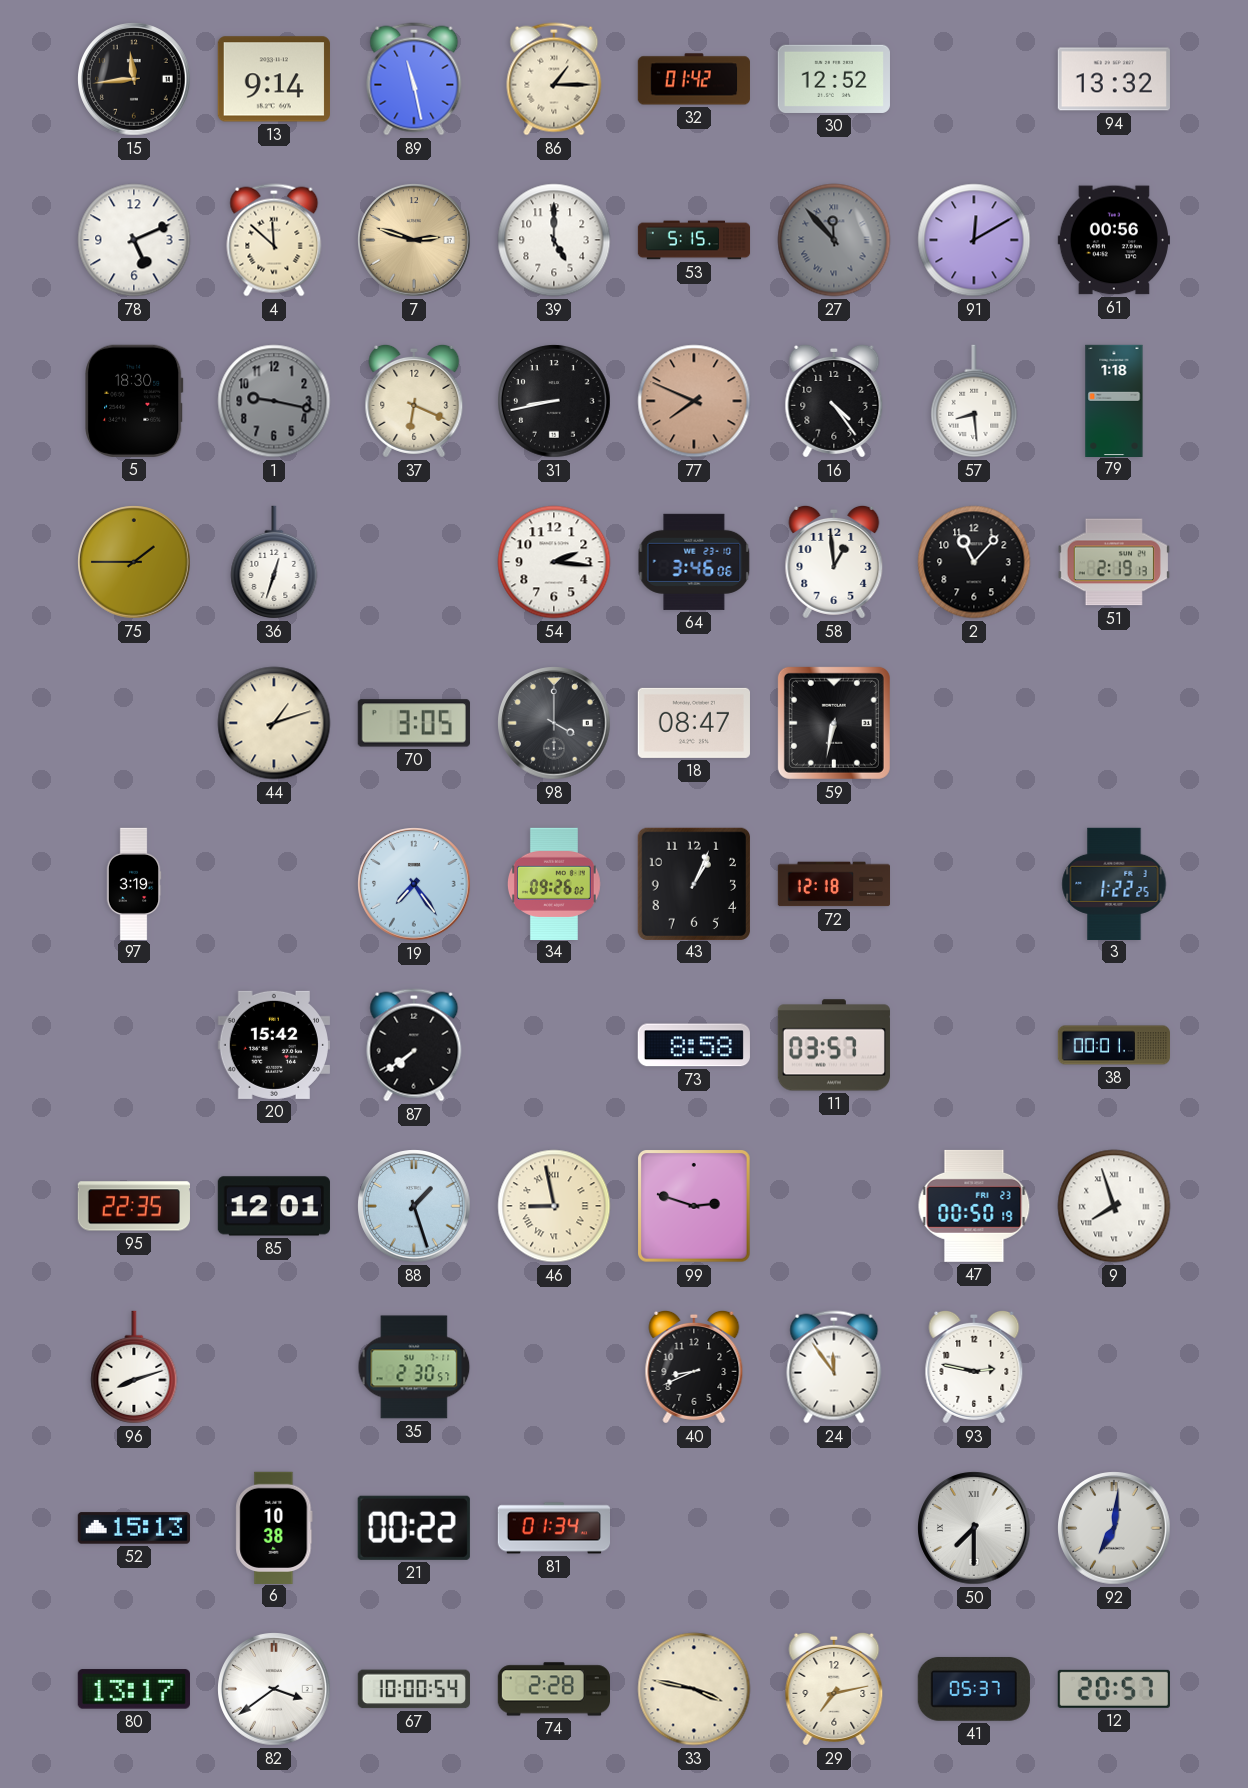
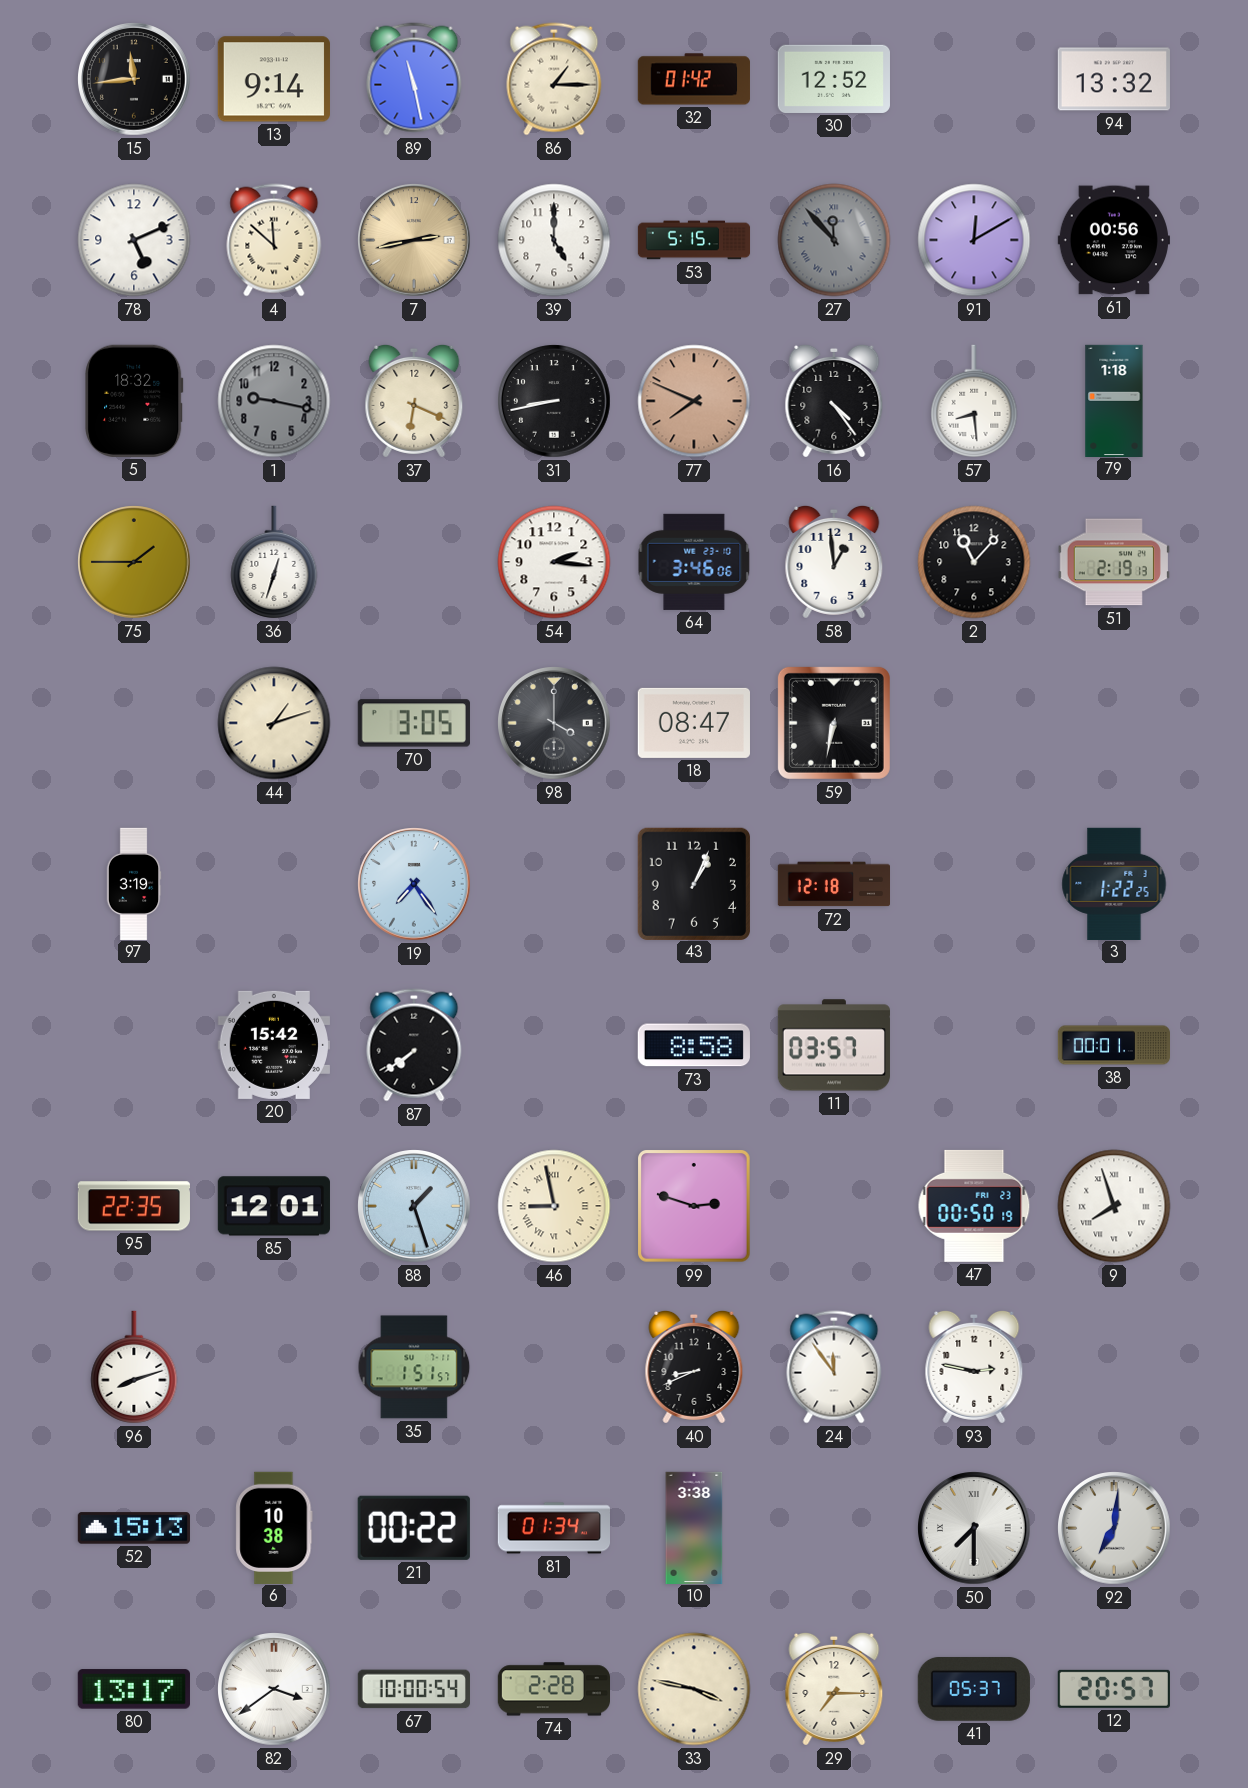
7: 2:48 -> 2:43
5: 18:30 -> 18:32
34: 09:26 -> none
35: 2:30 -> 1:51
10: none -> 3:38
29: 7:13 -> 7:15
